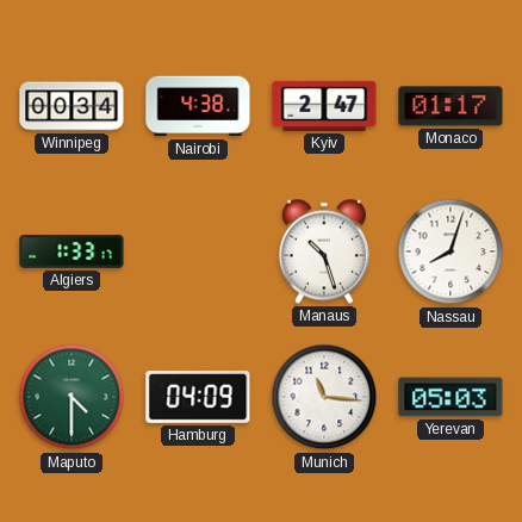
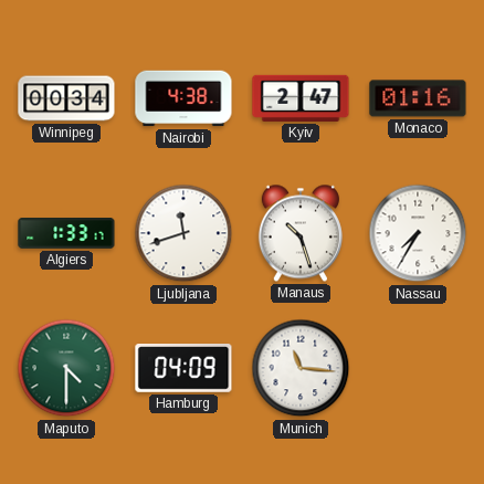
Monaco: 01:17 -> 01:16
Ljubljana: none -> 11:42
Nassau: 8:03 -> 7:35
Yerevan: 05:03 -> none
